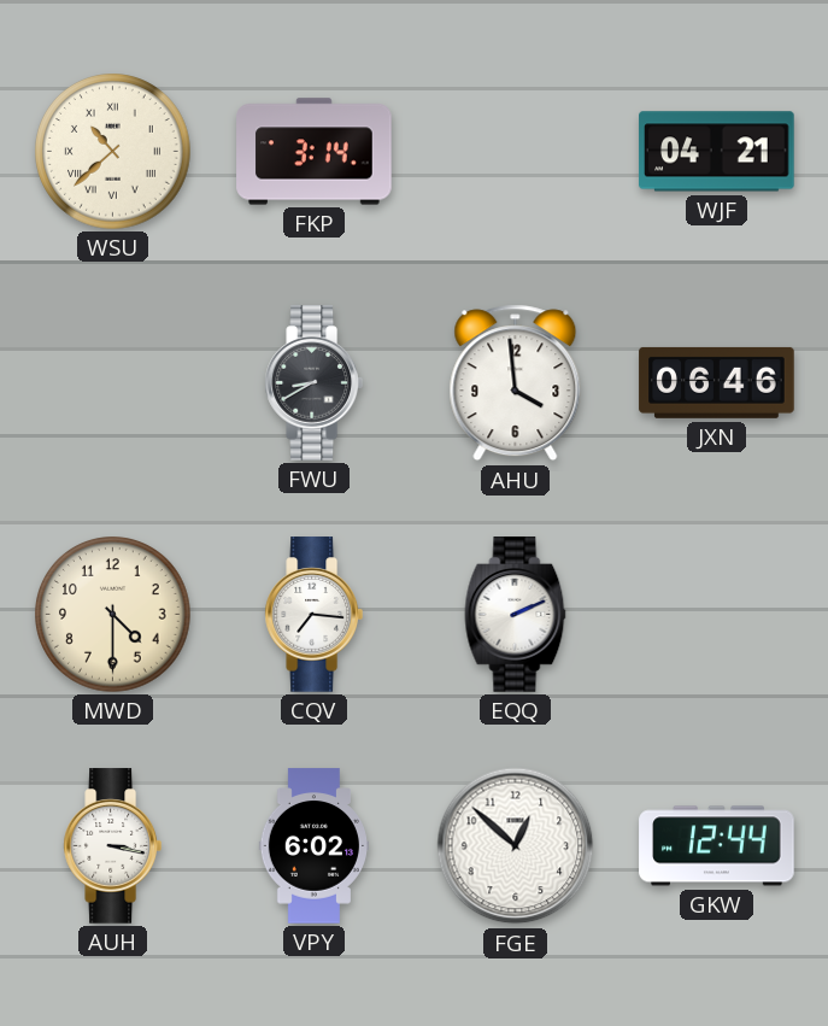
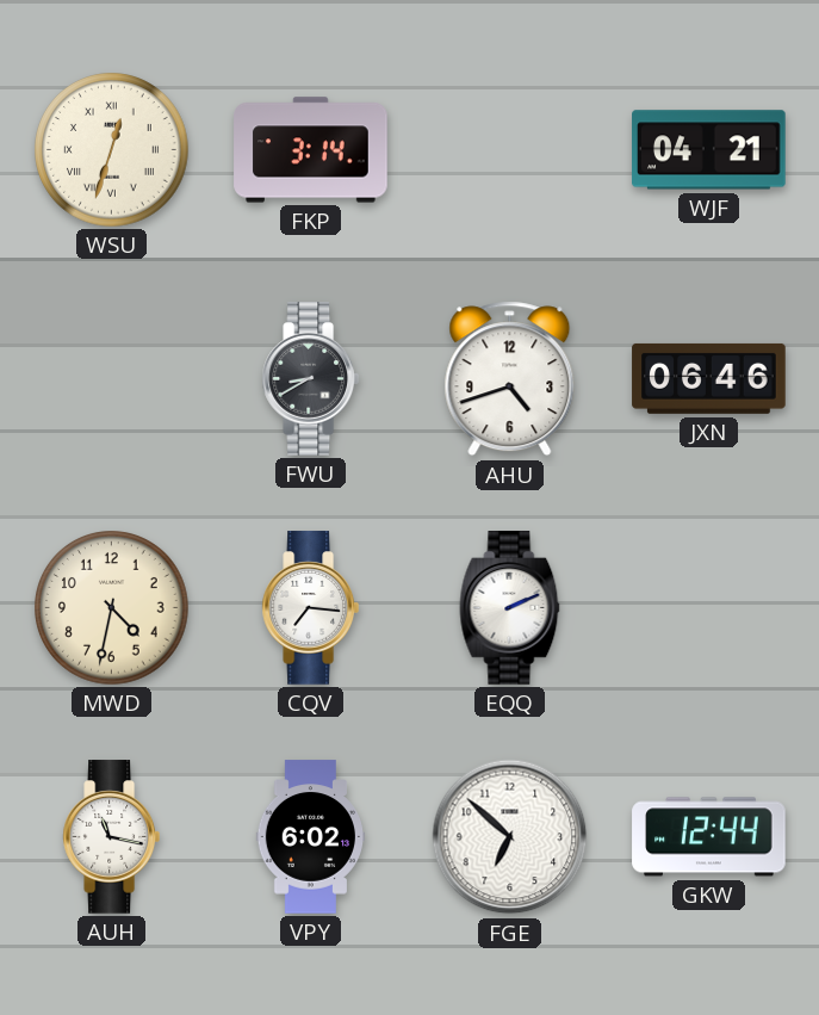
WSU: 10:38 -> 12:33
AHU: 3:59 -> 4:42
MWD: 4:30 -> 4:32
AUH: 3:17 -> 11:17
FGE: 12:52 -> 6:52
